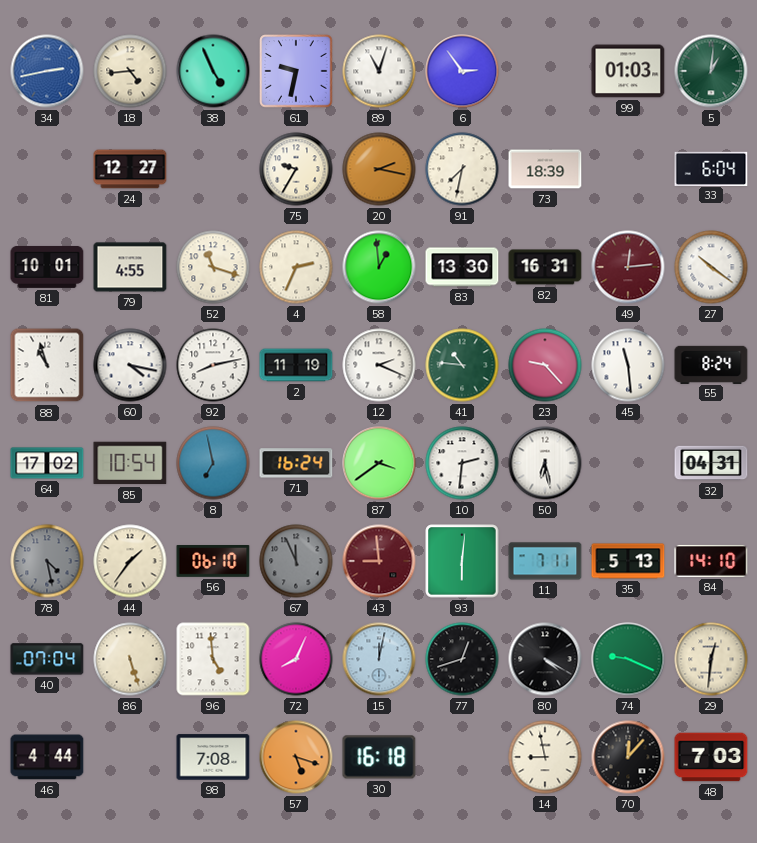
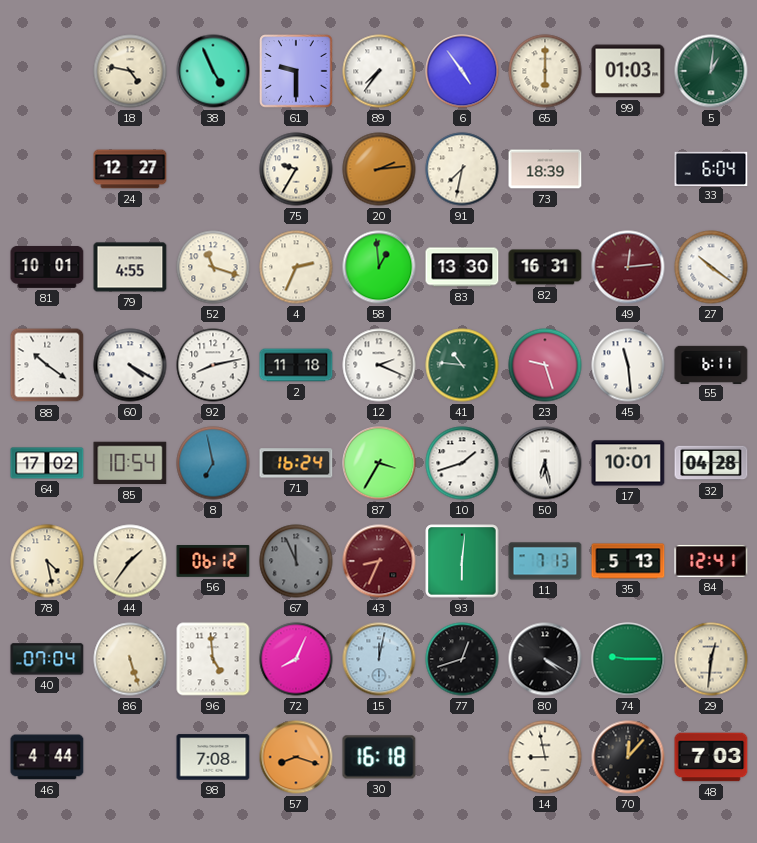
34: 2:43 -> none
18: 4:44 -> 4:47
61: 9:32 -> 9:30
89: 11:03 -> 7:36
6: 2:54 -> 4:54
65: none -> 6:00
20: 2:17 -> 2:14
88: 10:57 -> 10:21
60: 4:17 -> 4:20
2: 11:19 -> 11:18
23: 9:23 -> 9:27
55: 8:24 -> 6:11
87: 3:39 -> 3:35
10: 2:31 -> 1:42
17: none -> 10:01
32: 04:31 -> 04:28
78 dial: grey -> cream
56: 06:10 -> 06:12
43: 8:59 -> 8:34
11: 7:11 -> 7:13
84: 14:10 -> 12:41
74: 9:19 -> 9:15
57: 5:18 -> 8:18
